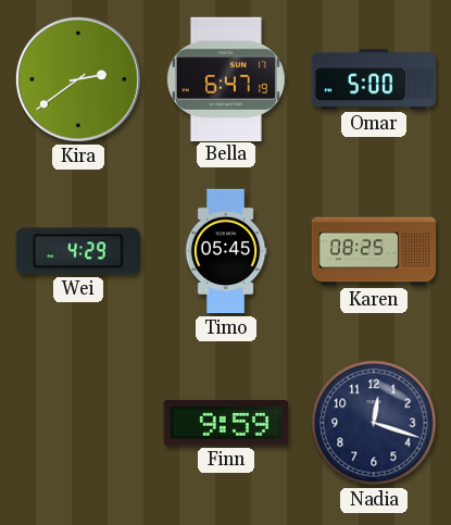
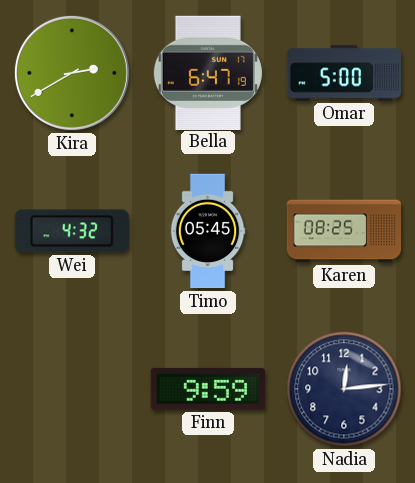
Kira: 2:39 -> 2:40
Wei: 4:29 -> 4:32
Nadia: 12:18 -> 12:14
